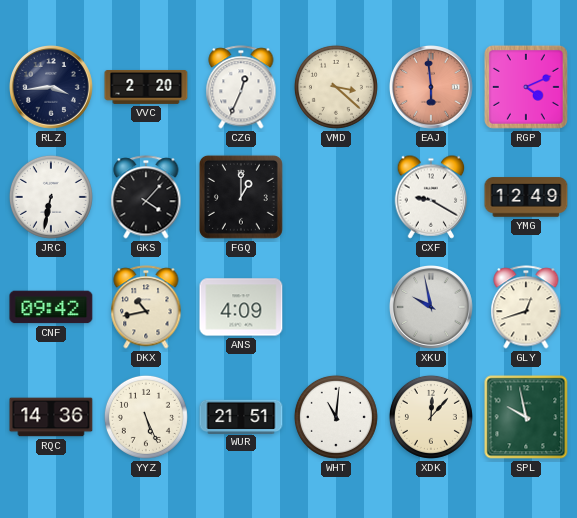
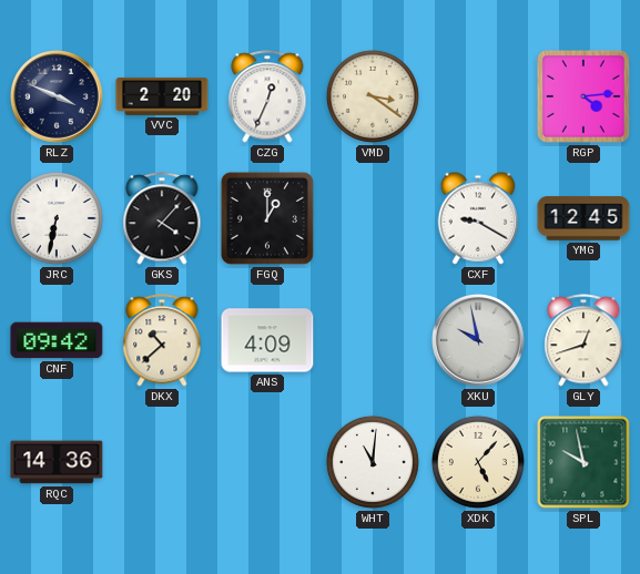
RLZ: 3:44 -> 3:49
VMD: 3:22 -> 3:21
EAJ: 5:59 -> none
RGP: 4:11 -> 4:14
YMG: 12:49 -> 12:45
DKX: 10:43 -> 10:38
YYZ: 5:26 -> none
WUR: 21:51 -> none
XDK: 12:07 -> 5:07
